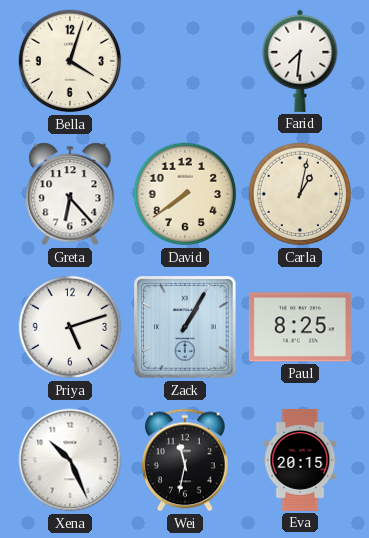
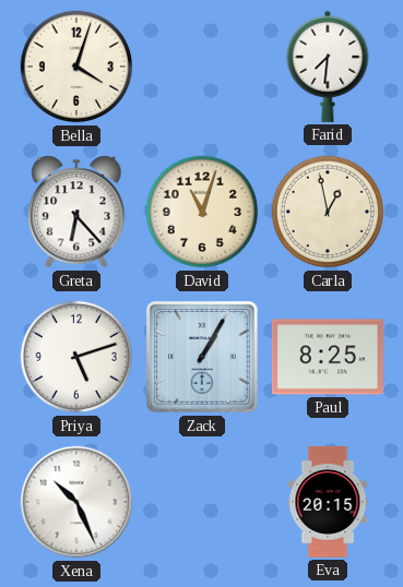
David: 7:39 -> 11:03
Carla: 1:02 -> 12:58
Wei: 11:32 -> none
